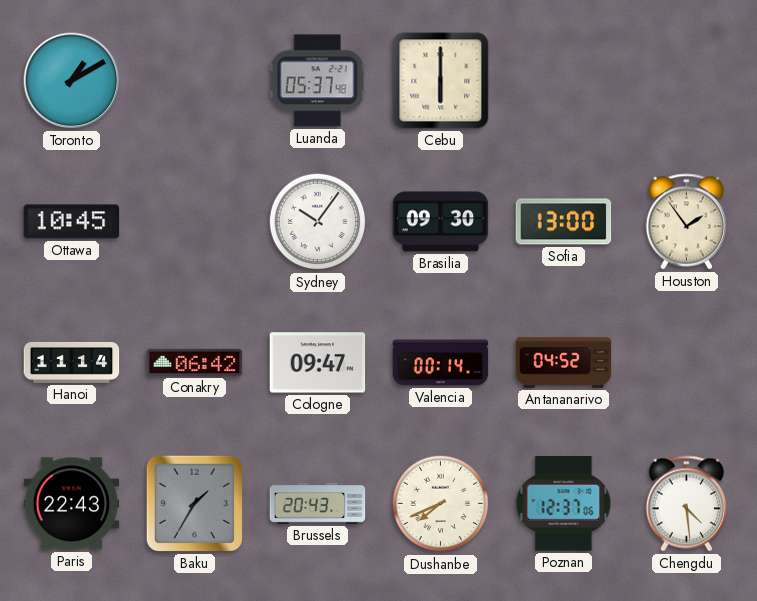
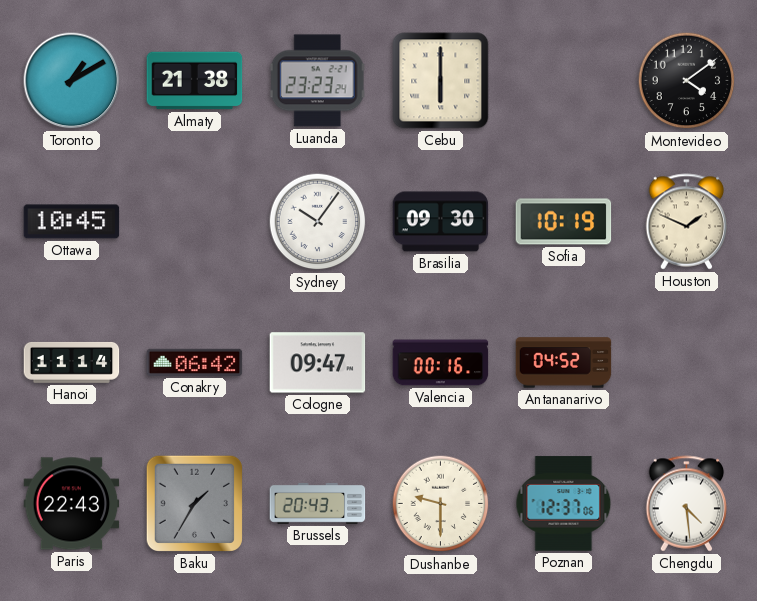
Almaty: none -> 21:38
Luanda: 05:37 -> 23:23
Montevideo: none -> 4:09
Sofia: 13:00 -> 10:19
Houston: 1:54 -> 1:49
Valencia: 00:14 -> 00:16
Dushanbe: 7:41 -> 9:30
